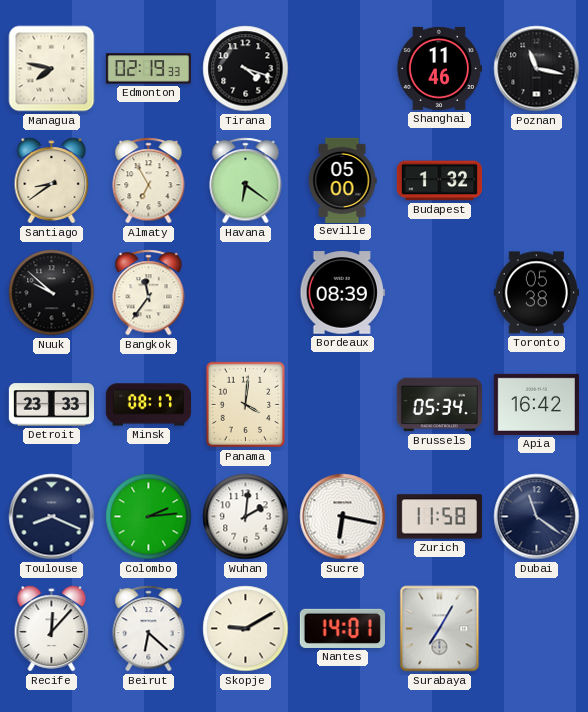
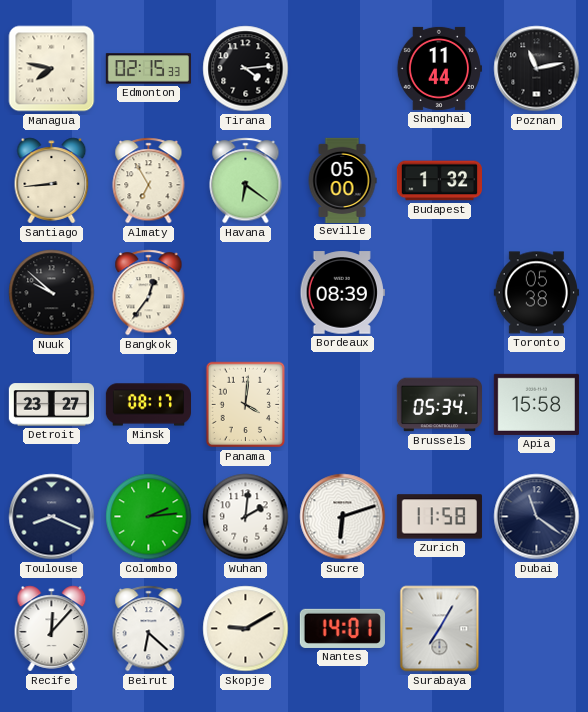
Edmonton: 02:19 -> 02:15
Tirana: 4:18 -> 4:14
Shanghai: 11:46 -> 11:44
Poznan: 11:17 -> 11:13
Santiago: 8:39 -> 8:44
Bangkok: 11:36 -> 12:36
Detroit: 23:33 -> 23:27
Apia: 16:42 -> 15:58
Sucre: 6:17 -> 6:12
